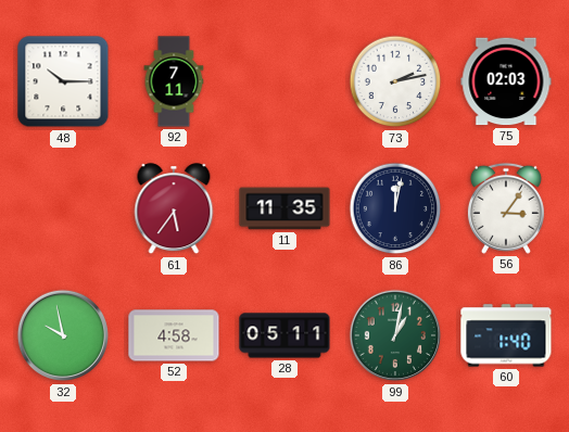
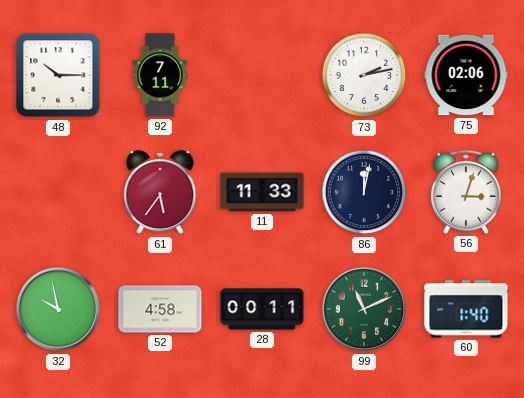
75: 02:03 -> 02:06
11: 11:35 -> 11:33
56: 3:06 -> 3:03
28: 05:11 -> 00:11
99: 1:02 -> 11:11
